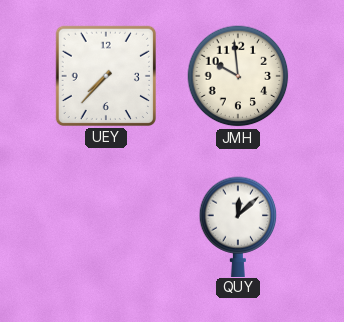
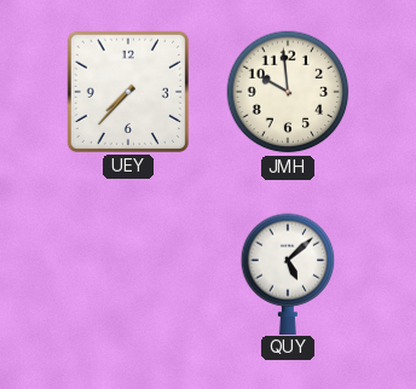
QUY: 12:08 -> 5:08
